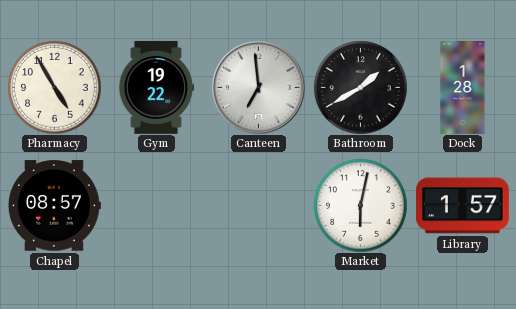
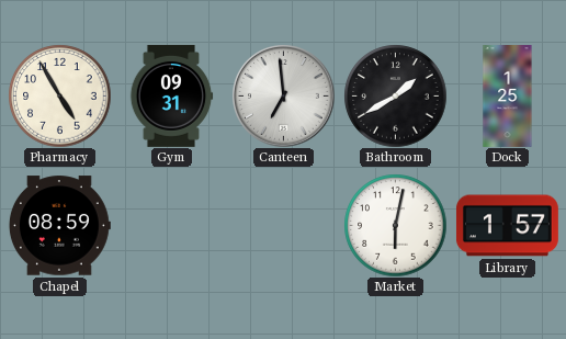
Gym: 19:22 -> 09:31
Dock: 1:28 -> 1:25
Chapel: 08:57 -> 08:59
